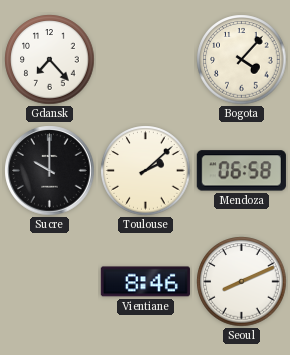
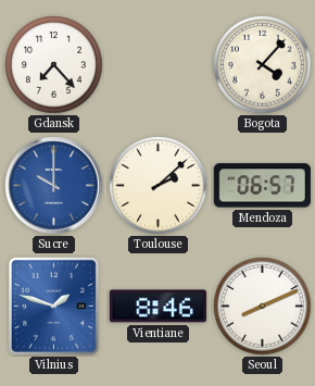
Sucre dial: black -> blue
Mendoza: 06:58 -> 06:57
Vilnius: none -> 1:48
